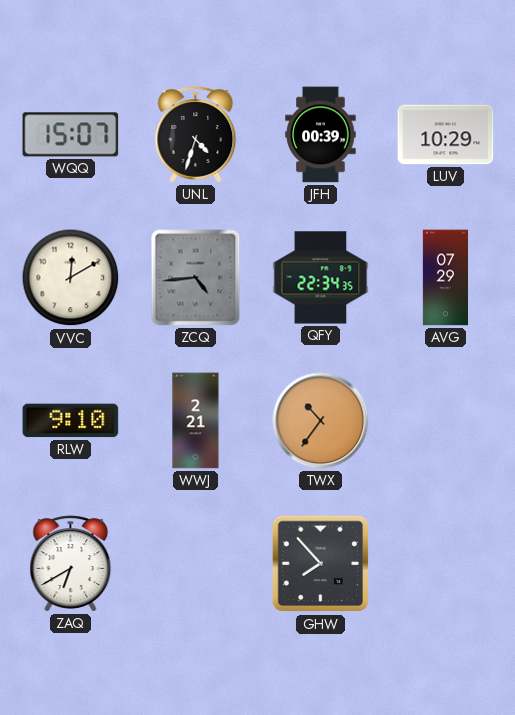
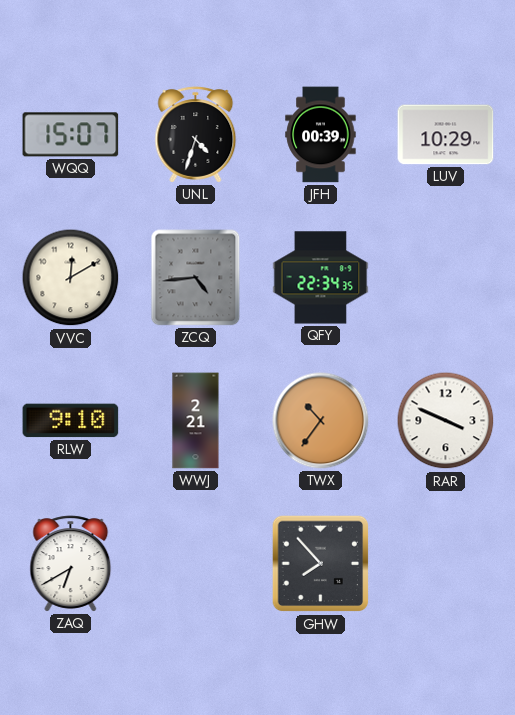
AVG: 07:29 -> none
RAR: none -> 3:49
